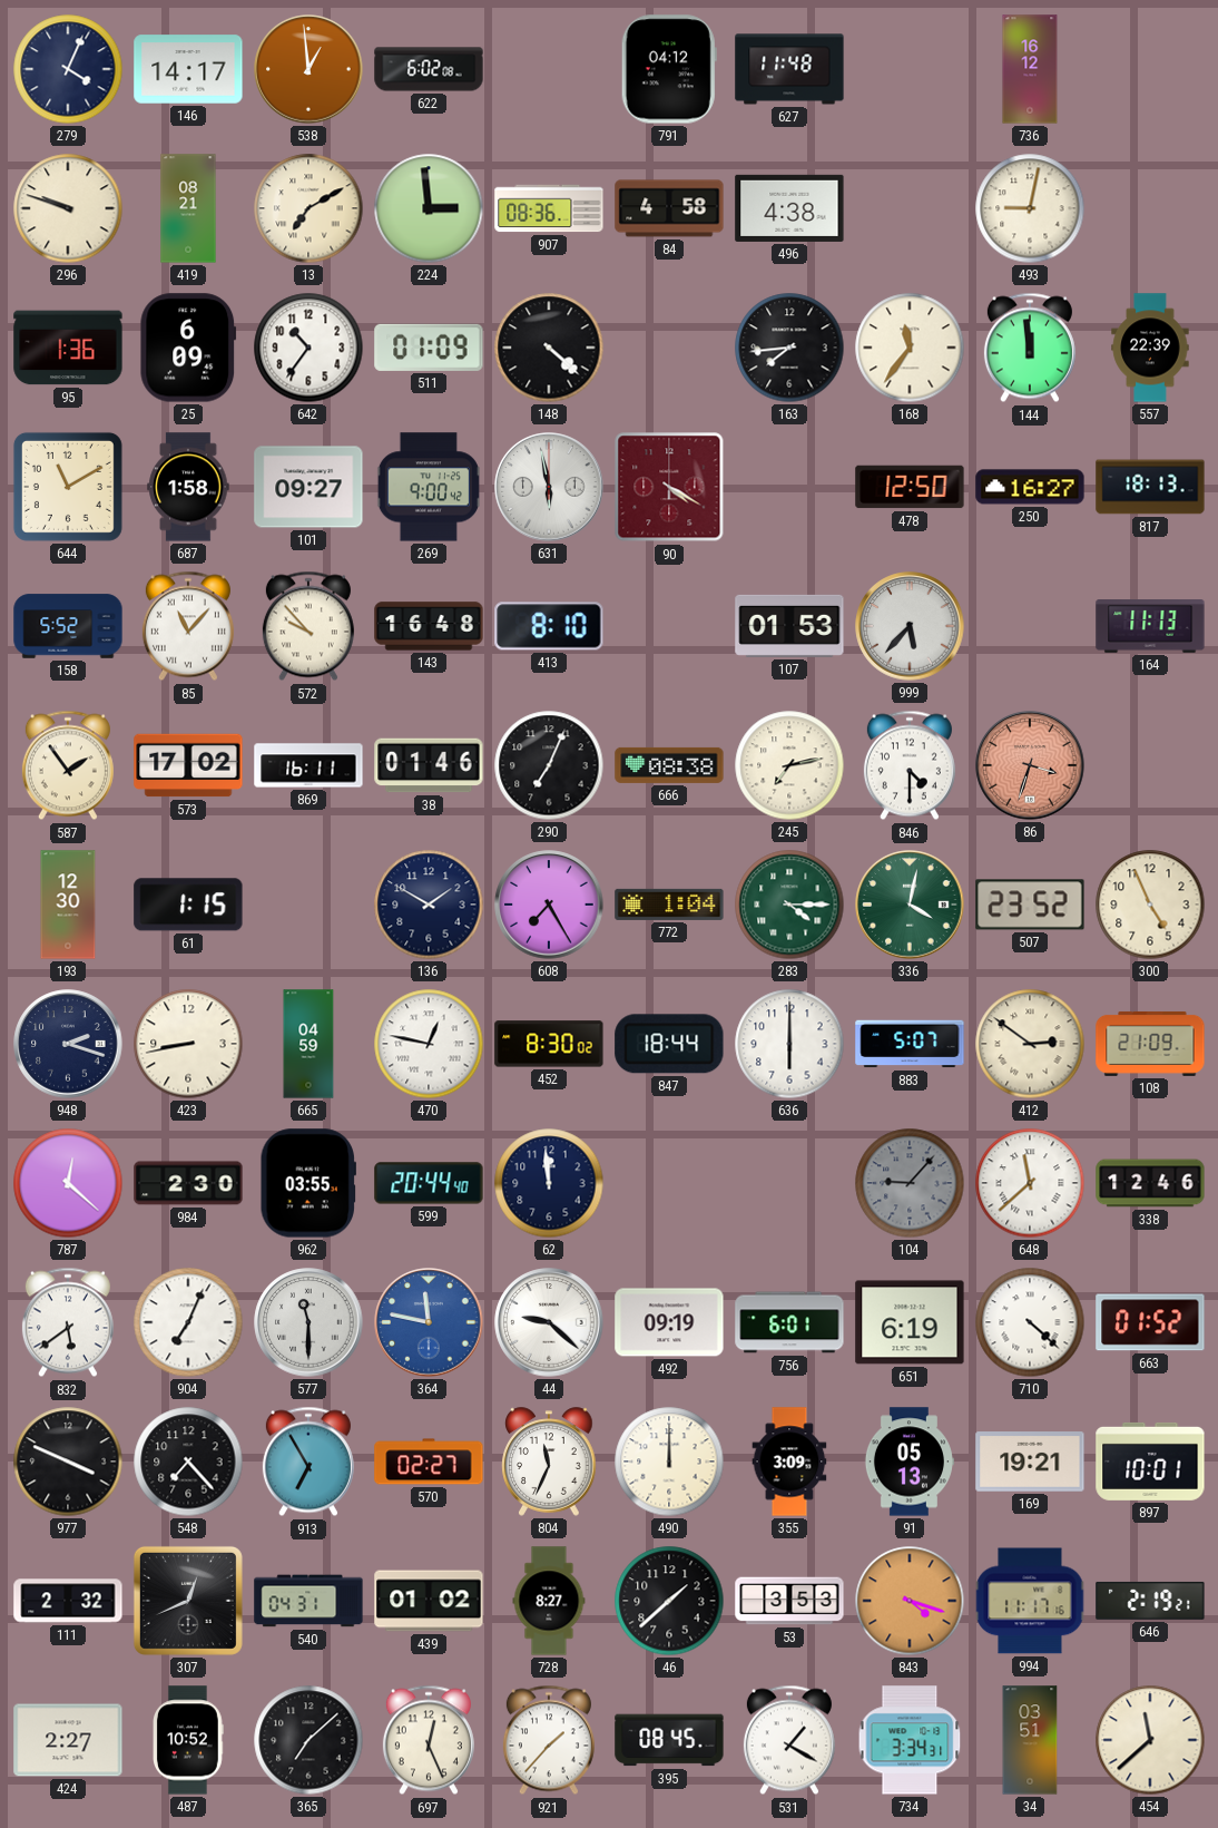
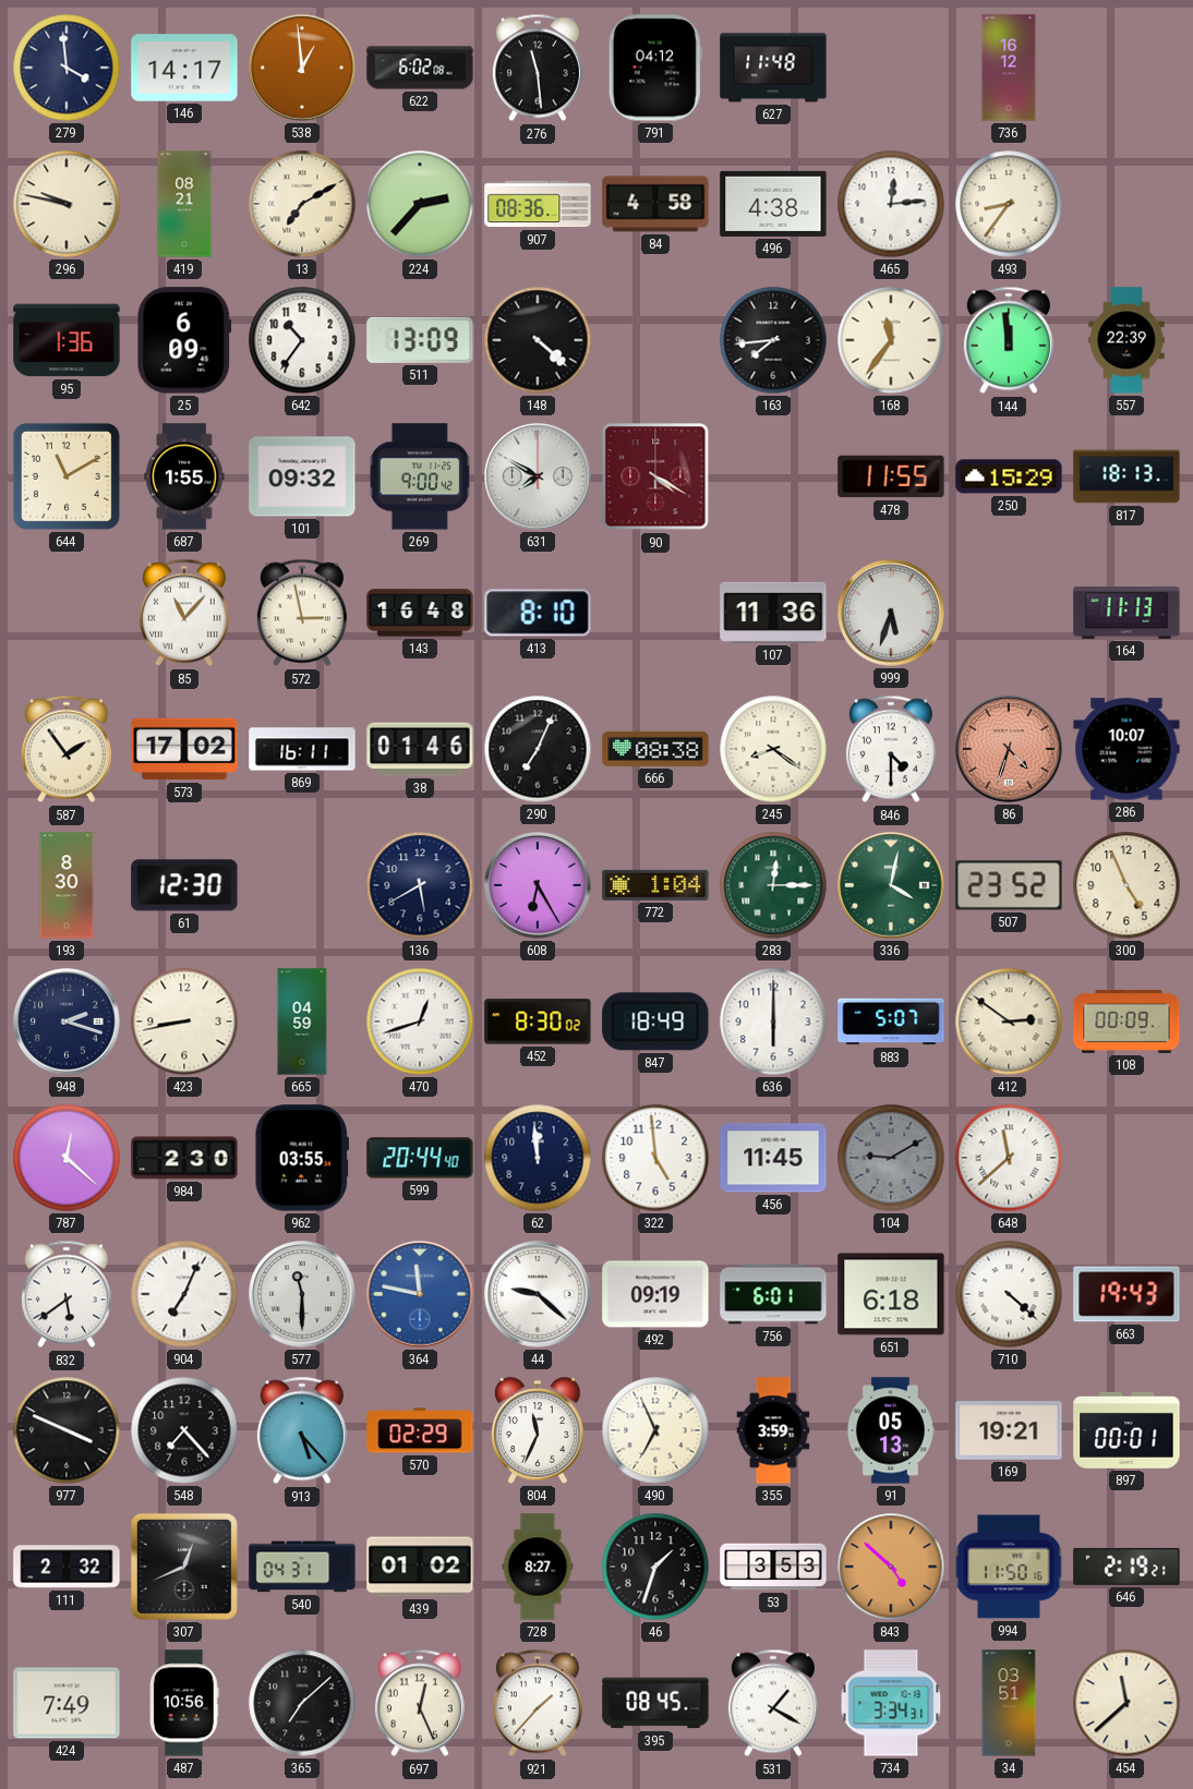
279: 4:04 -> 3:59
276: none -> 11:29
296: 9:48 -> 9:47
224: 2:59 -> 2:37
465: none -> 12:14
493: 9:02 -> 8:36
511: 01:09 -> 13:09
687: 1:58 -> 1:55
101: 09:27 -> 09:32
631: 5:58 -> 7:50
478: 12:50 -> 11:55
250: 16:27 -> 15:29
158: 5:52 -> none
572: 9:53 -> 2:58
107: 01:53 -> 11:36
999: 5:37 -> 5:33
245: 7:13 -> 8:21
86: 3:33 -> 4:33
286: none -> 10:07
193: 12:30 -> 8:30
61: 1:15 -> 12:30
136: 1:50 -> 5:40
608: 7:25 -> 6:25
283: 4:15 -> 12:15
470: 12:47 -> 12:42
847: 18:44 -> 18:49
108: 21:09 -> 00:09
322: none -> 4:59
456: none -> 11:45
104: 9:07 -> 9:10
338: 12:46 -> none
651: 6:19 -> 6:18
663: 01:52 -> 19:43
913: 6:55 -> 5:23
570: 02:27 -> 02:29
490: 12:00 -> 6:56
355: 3:09 -> 3:59
897: 10:01 -> 00:01
46: 1:38 -> 1:33
843: 4:18 -> 4:52
994: 11:17 -> 11:50
424: 2:27 -> 7:49
487: 10:52 -> 10:56
